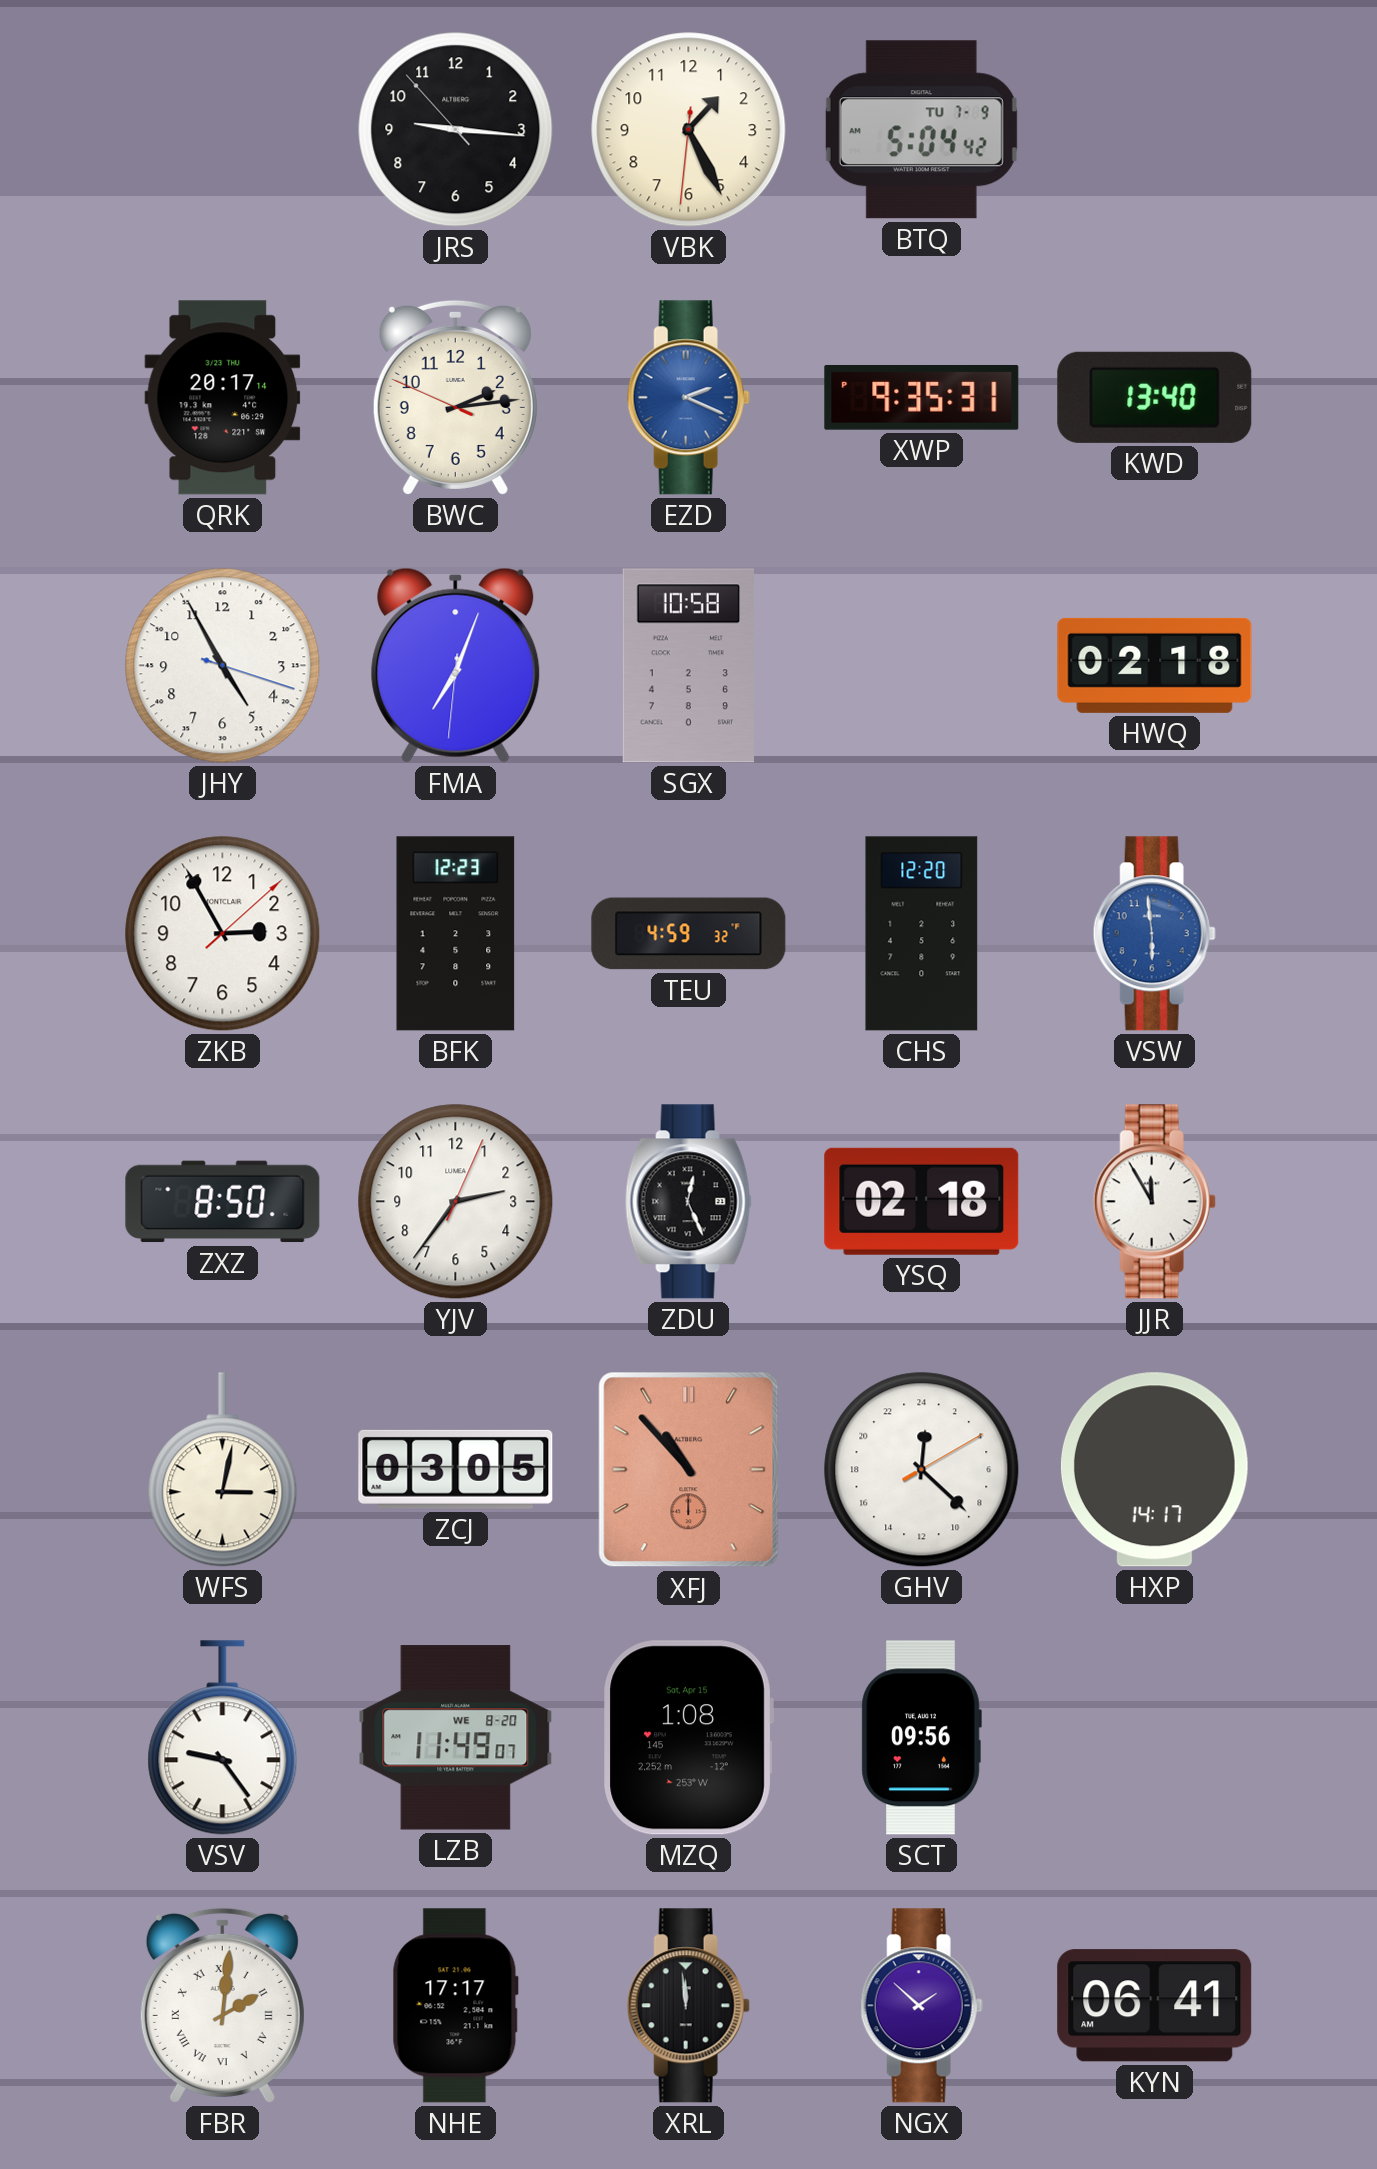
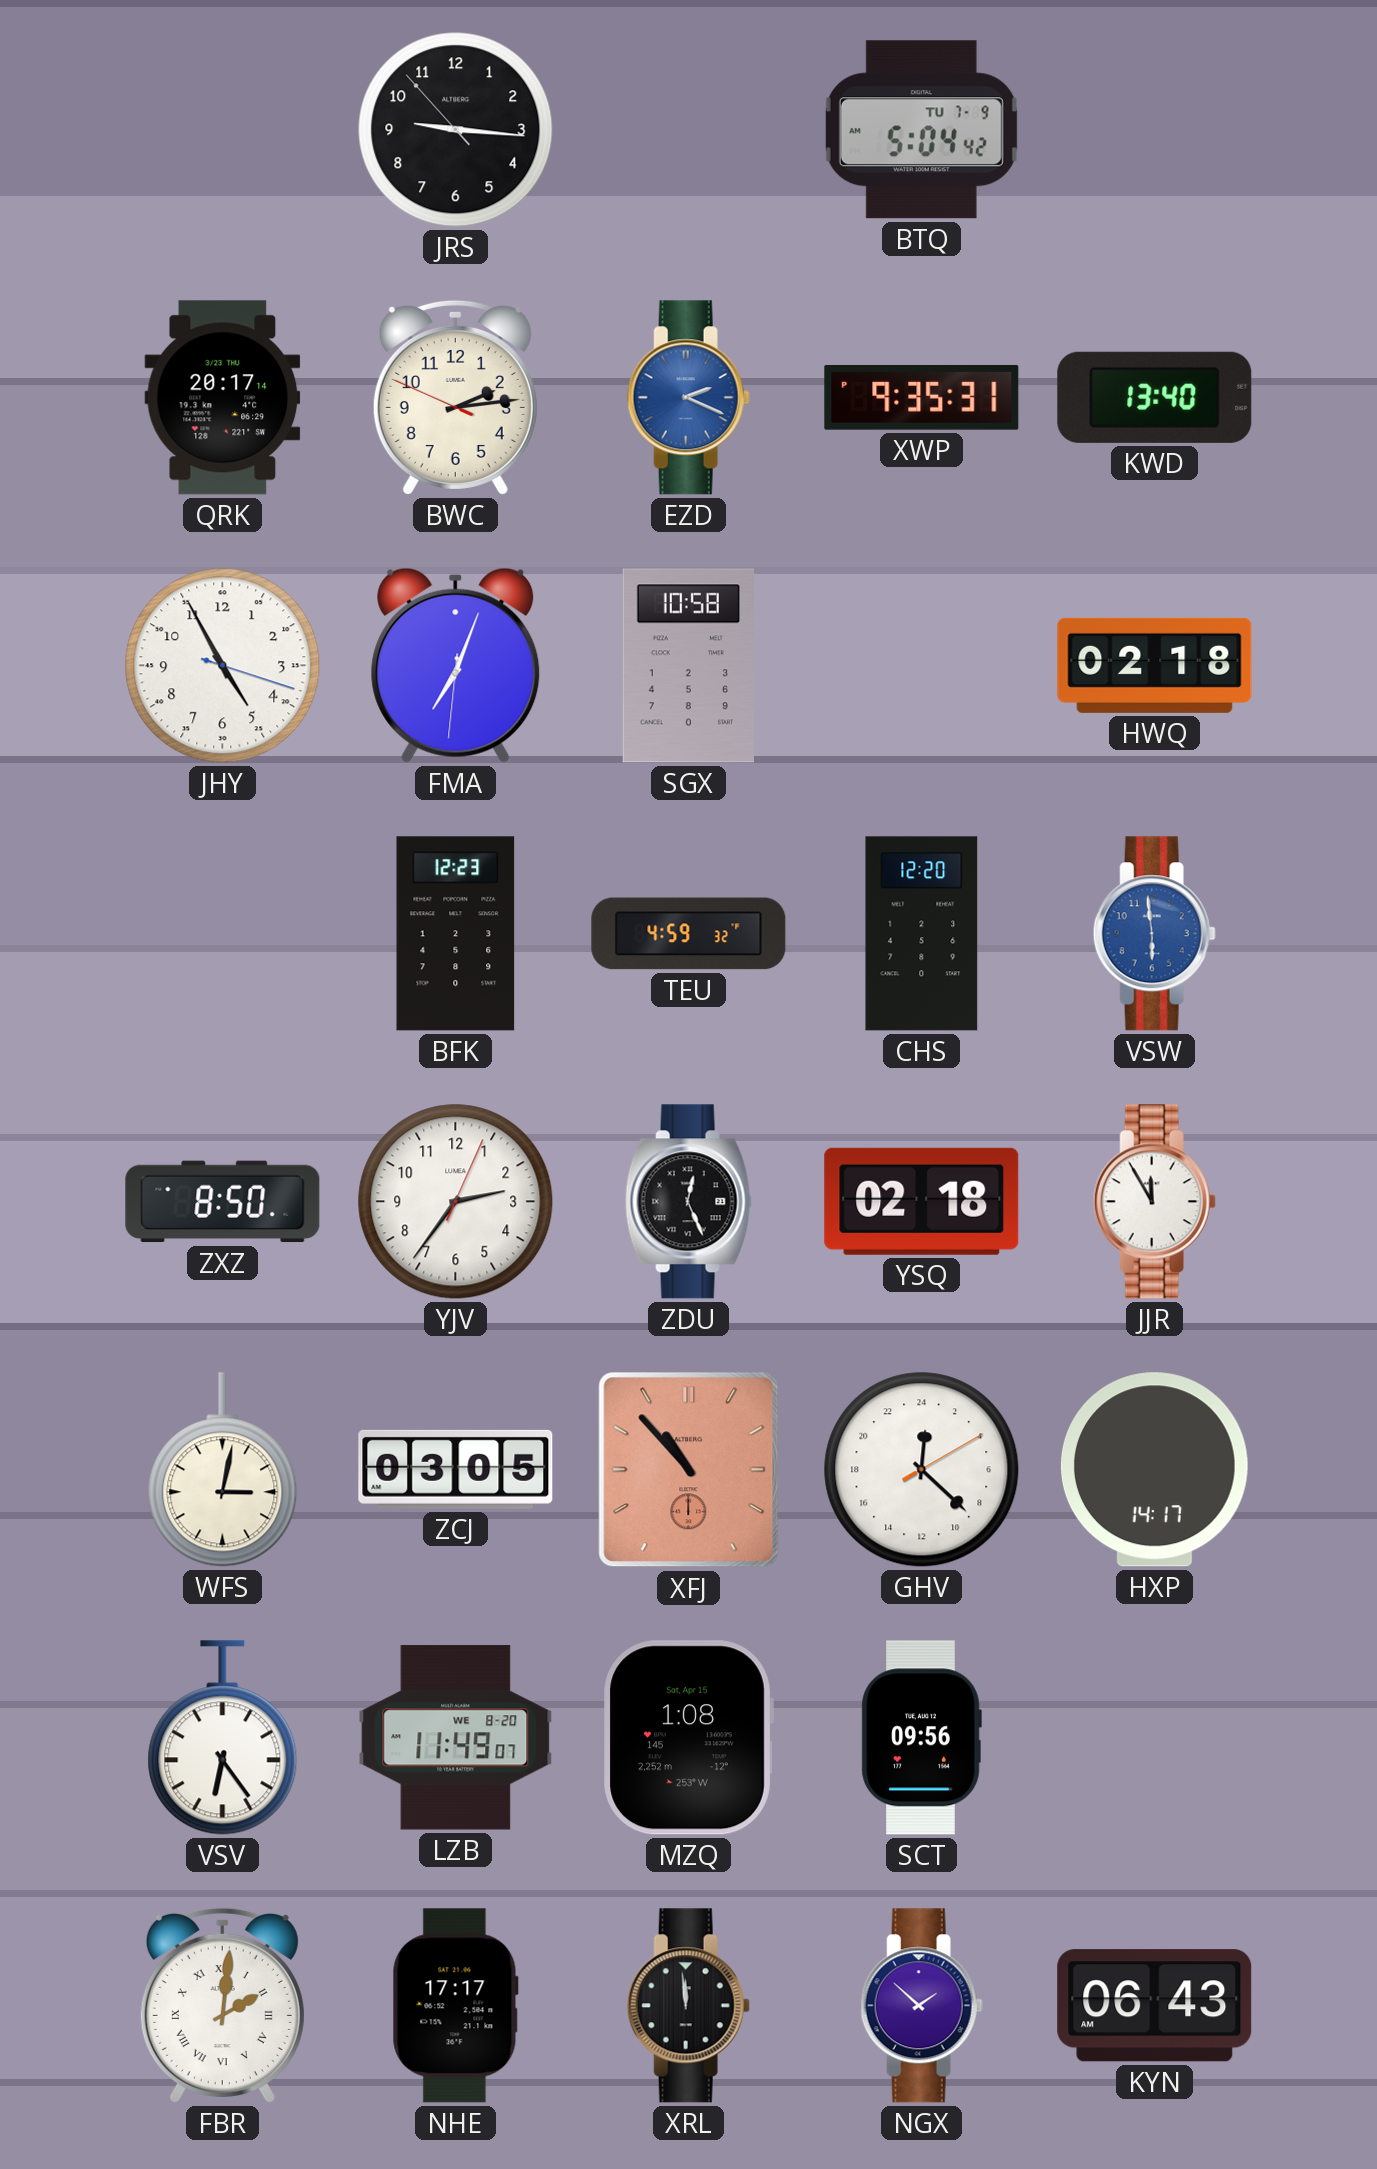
VBK: 1:25 -> none
ZKB: 2:55 -> none
VSV: 9:24 -> 6:24
KYN: 06:41 -> 06:43
